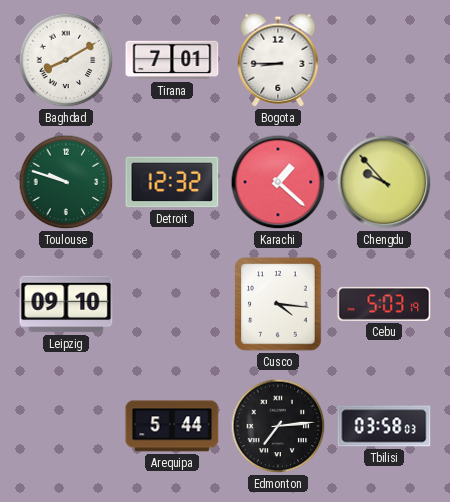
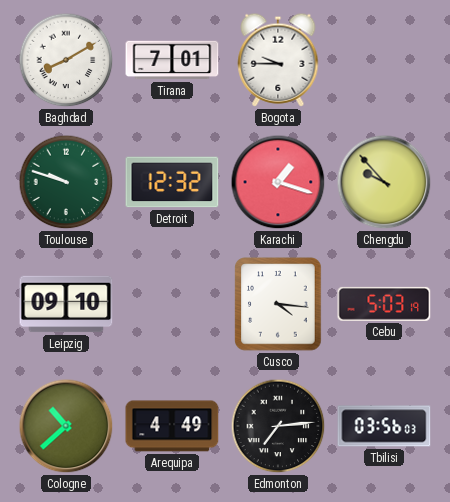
Bogota: 8:45 -> 9:45
Karachi: 1:22 -> 1:18
Cologne: none -> 10:38
Arequipa: 5:44 -> 4:49
Tbilisi: 03:58 -> 03:56
